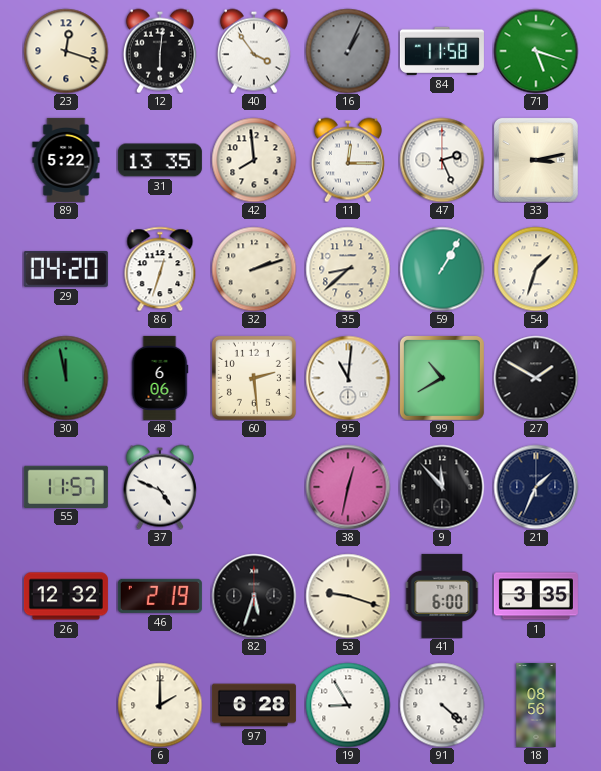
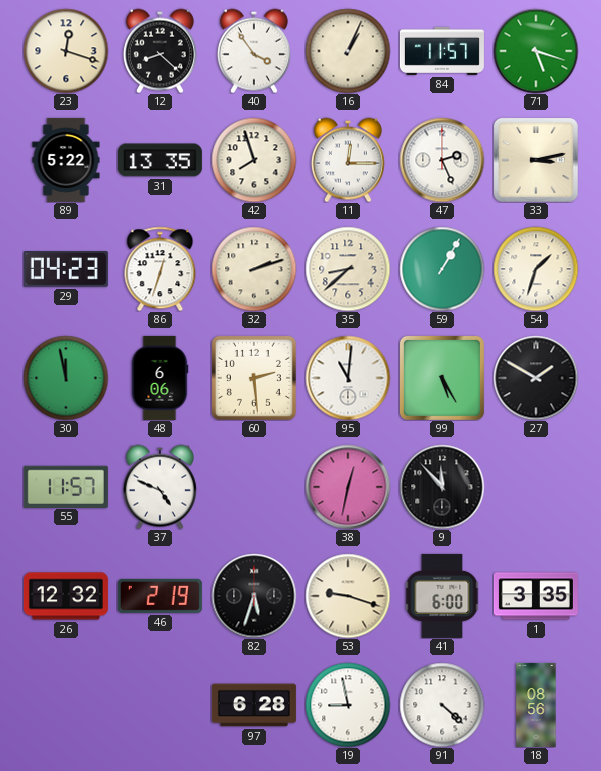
12: 6:01 -> 8:22
16 dial: grey -> cream
84: 11:58 -> 11:57
42: 7:59 -> 7:57
29: 04:20 -> 04:23
99: 10:40 -> 5:25
21: 1:34 -> none
6: 2:00 -> none
19: 8:55 -> 8:58
